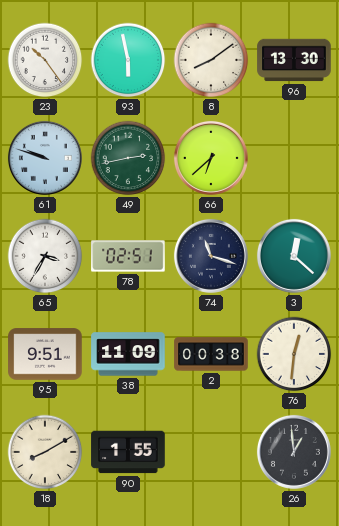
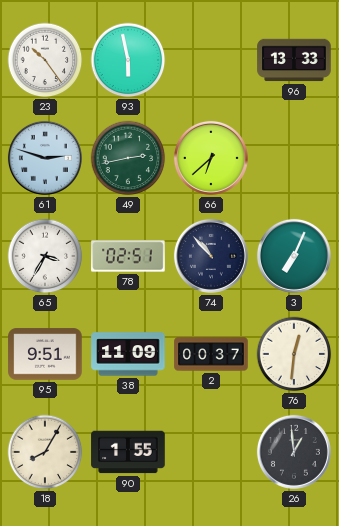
8: 8:09 -> none
96: 13:30 -> 13:33
61: 9:48 -> 2:48
74: 11:18 -> 10:53
3: 12:22 -> 7:04
2: 00:38 -> 00:37
18: 8:10 -> 8:05
